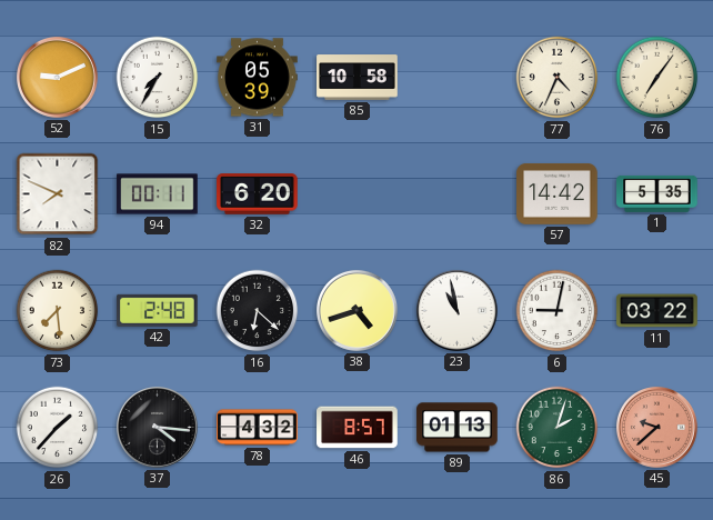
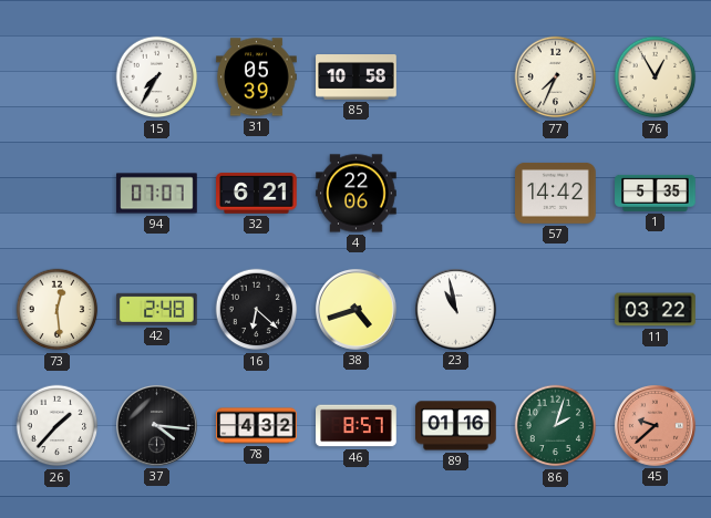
52: 9:11 -> none
77: 4:34 -> 7:34
76: 7:06 -> 12:55
82: 7:49 -> none
94: 00:11 -> 07:07
32: 6:20 -> 6:21
4: none -> 22:06
73: 7:29 -> 12:29
6: 9:02 -> none
89: 01:13 -> 01:16
